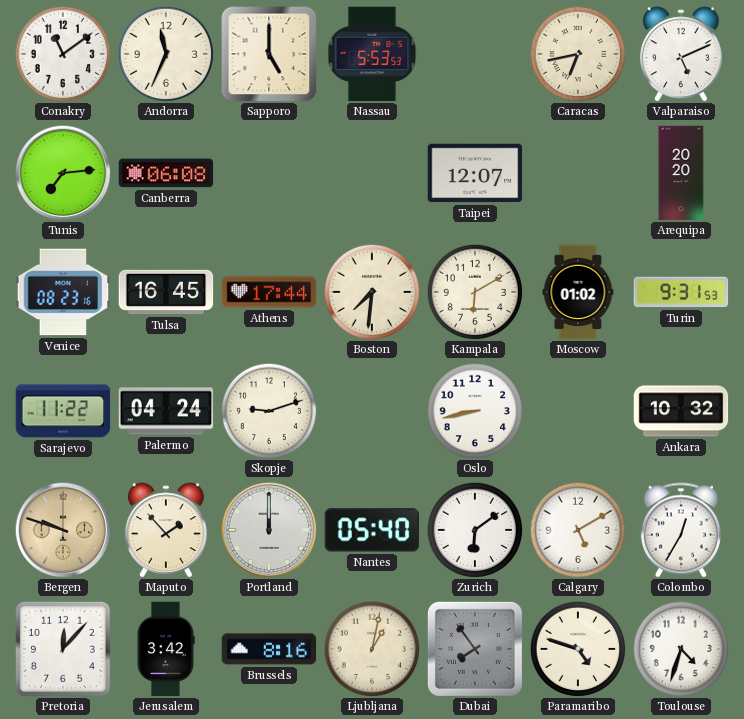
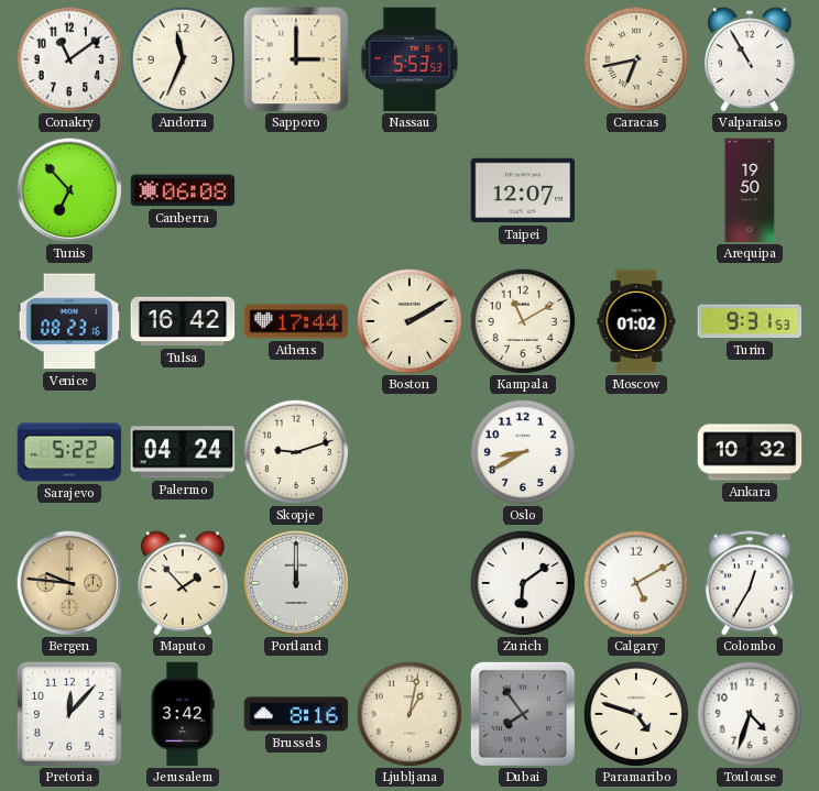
Sapporo: 5:00 -> 3:00
Valparaiso: 5:11 -> 10:55
Tunis: 7:14 -> 6:53
Arequipa: 20:20 -> 19:50
Tulsa: 16:45 -> 16:42
Boston: 7:31 -> 2:10
Kampala: 6:10 -> 11:10
Sarajevo: 11:22 -> 5:22
Oslo: 8:43 -> 8:40
Bergen: 9:48 -> 9:46
Nantes: 05:40 -> none
